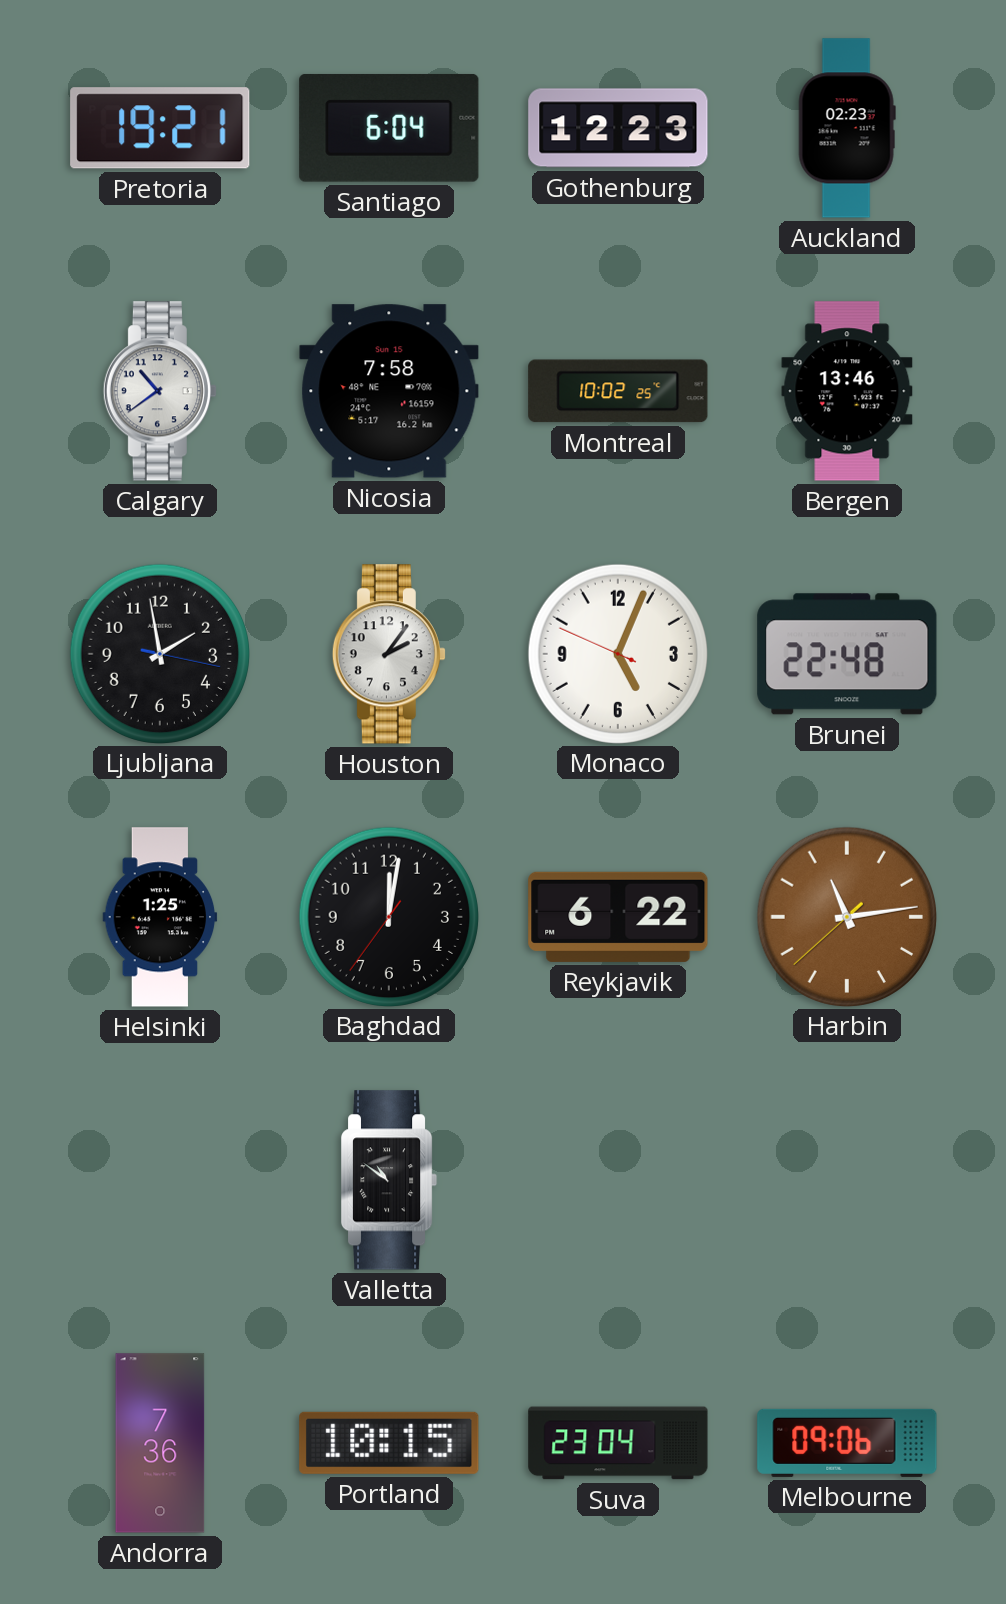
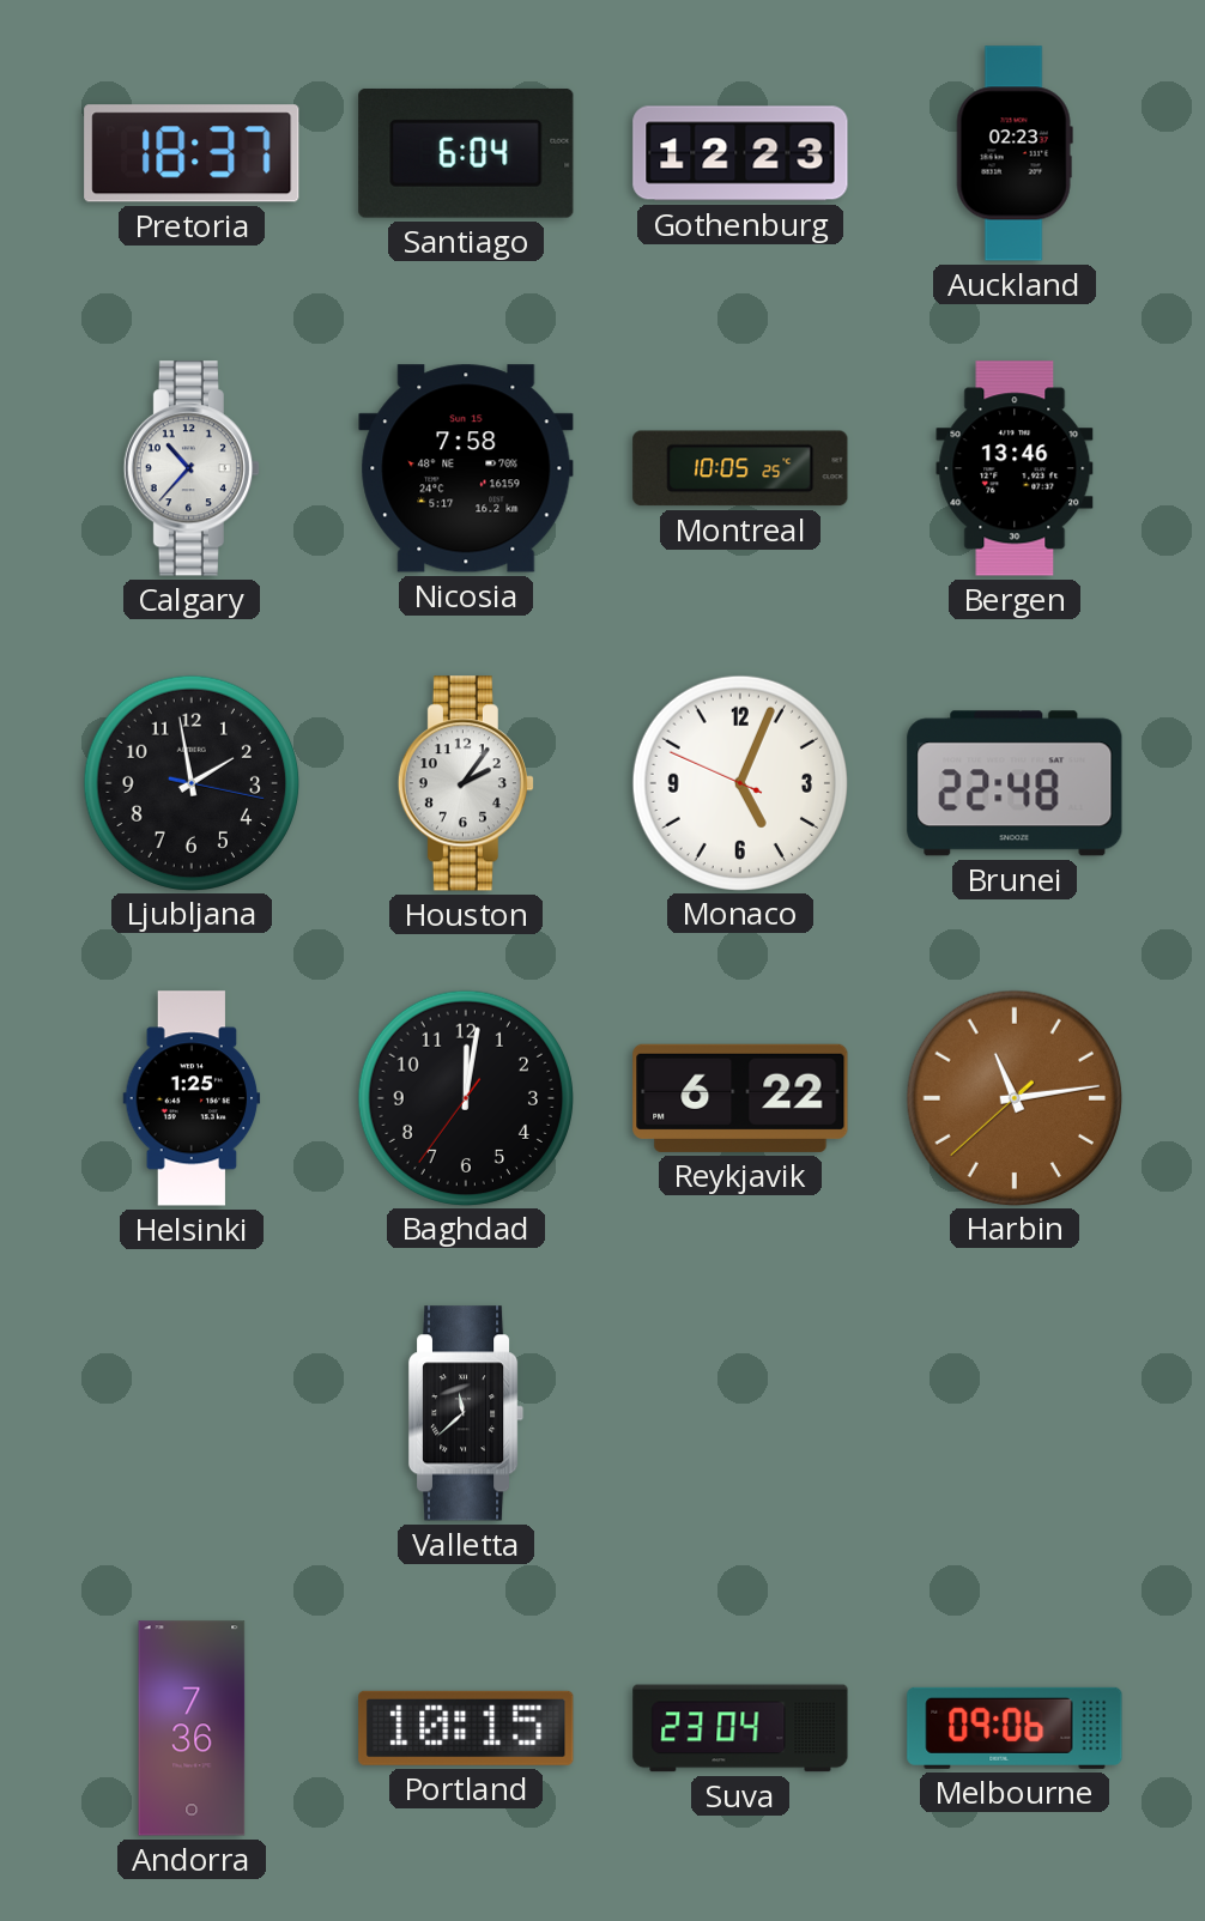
Pretoria: 19:21 -> 18:37
Calgary: 10:39 -> 10:37
Montreal: 10:02 -> 10:05
Valletta: 10:51 -> 11:38
